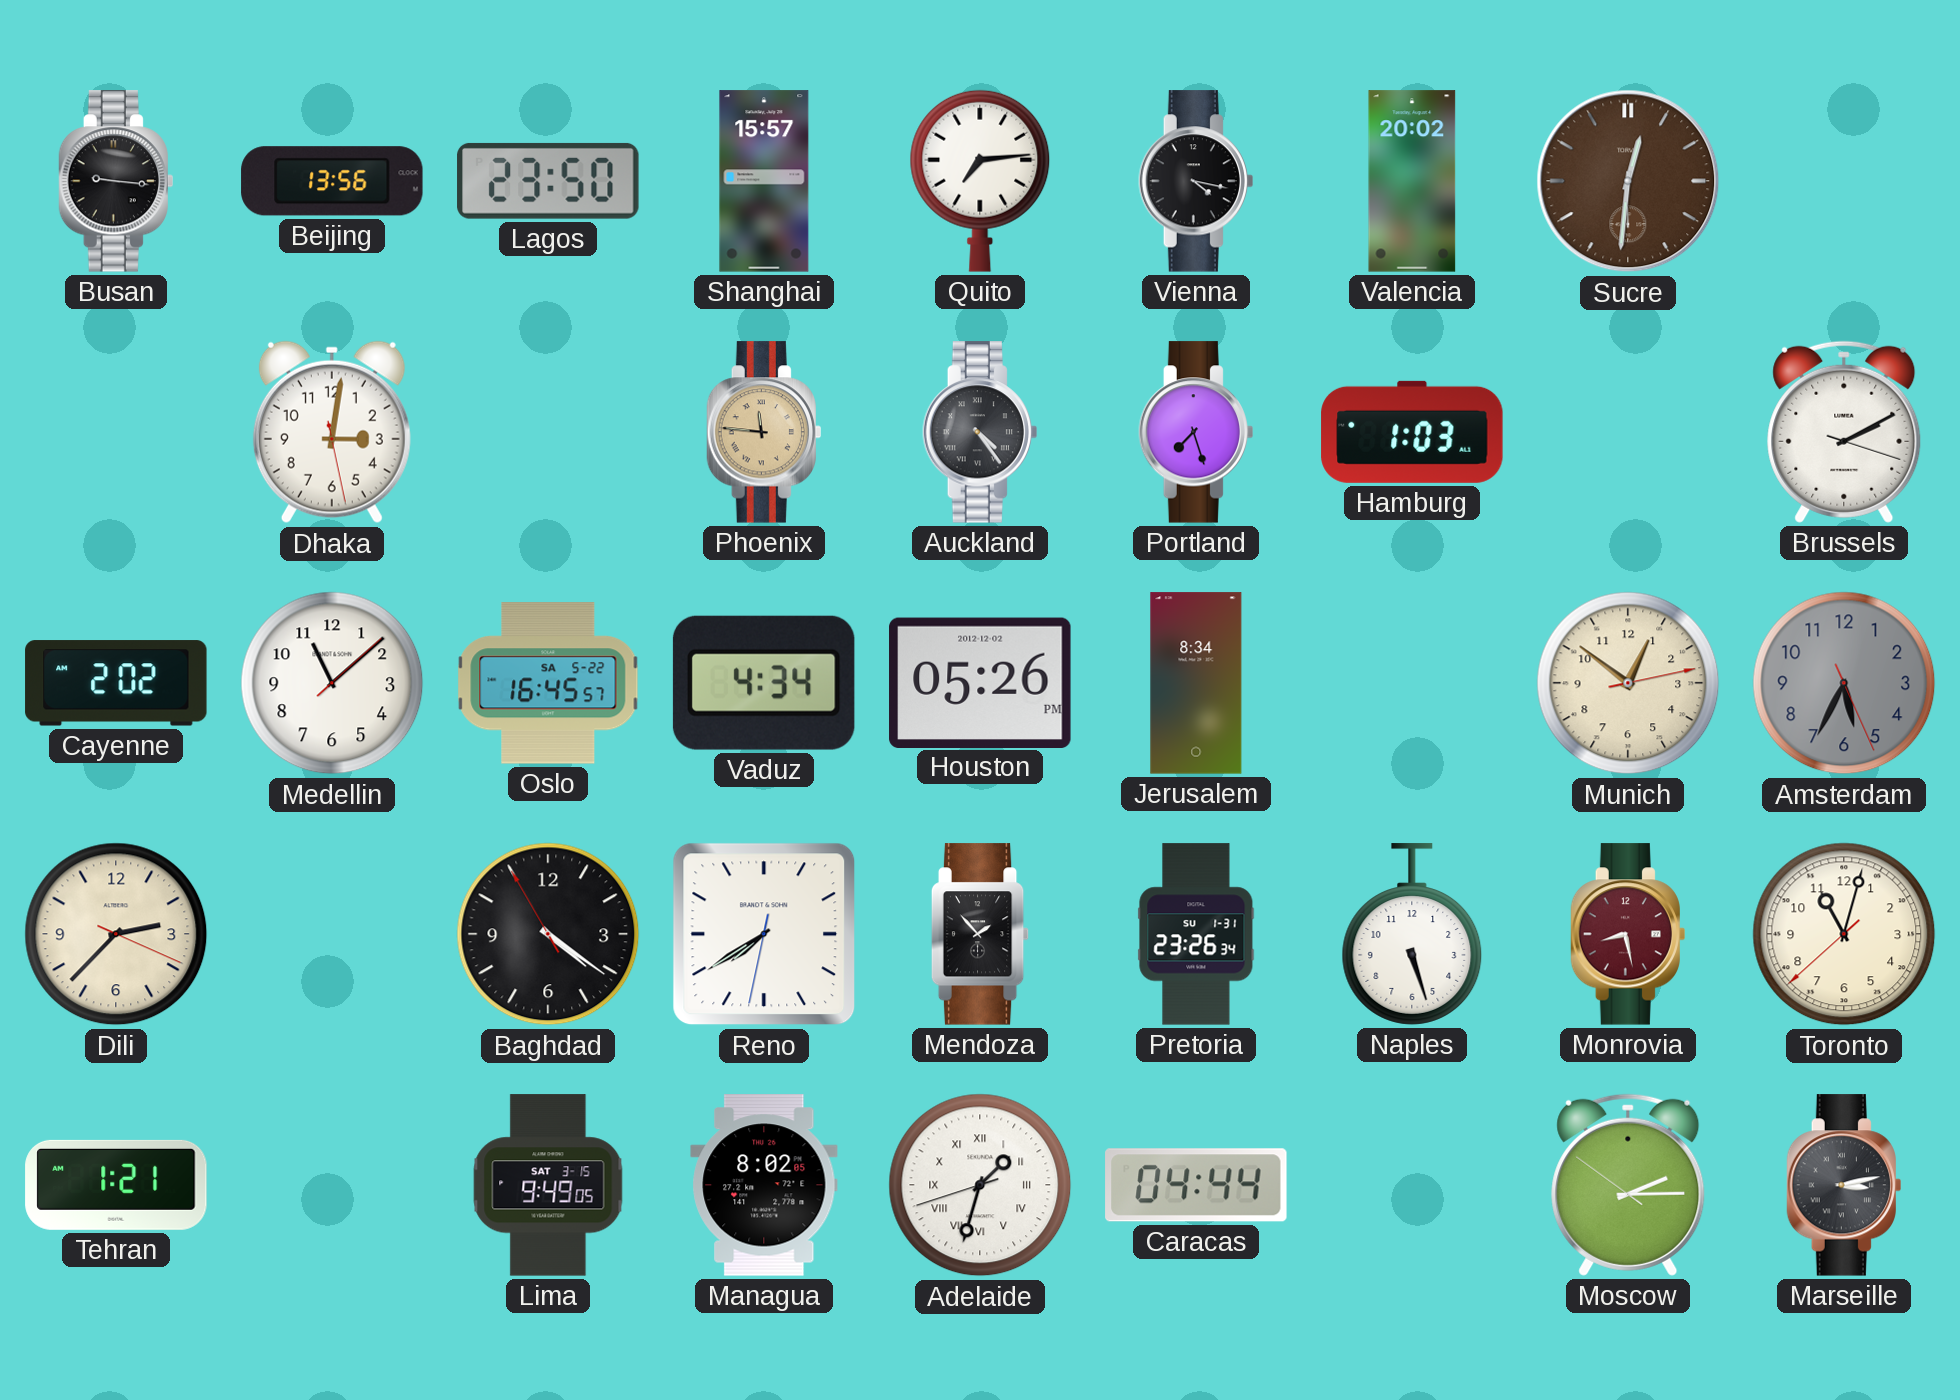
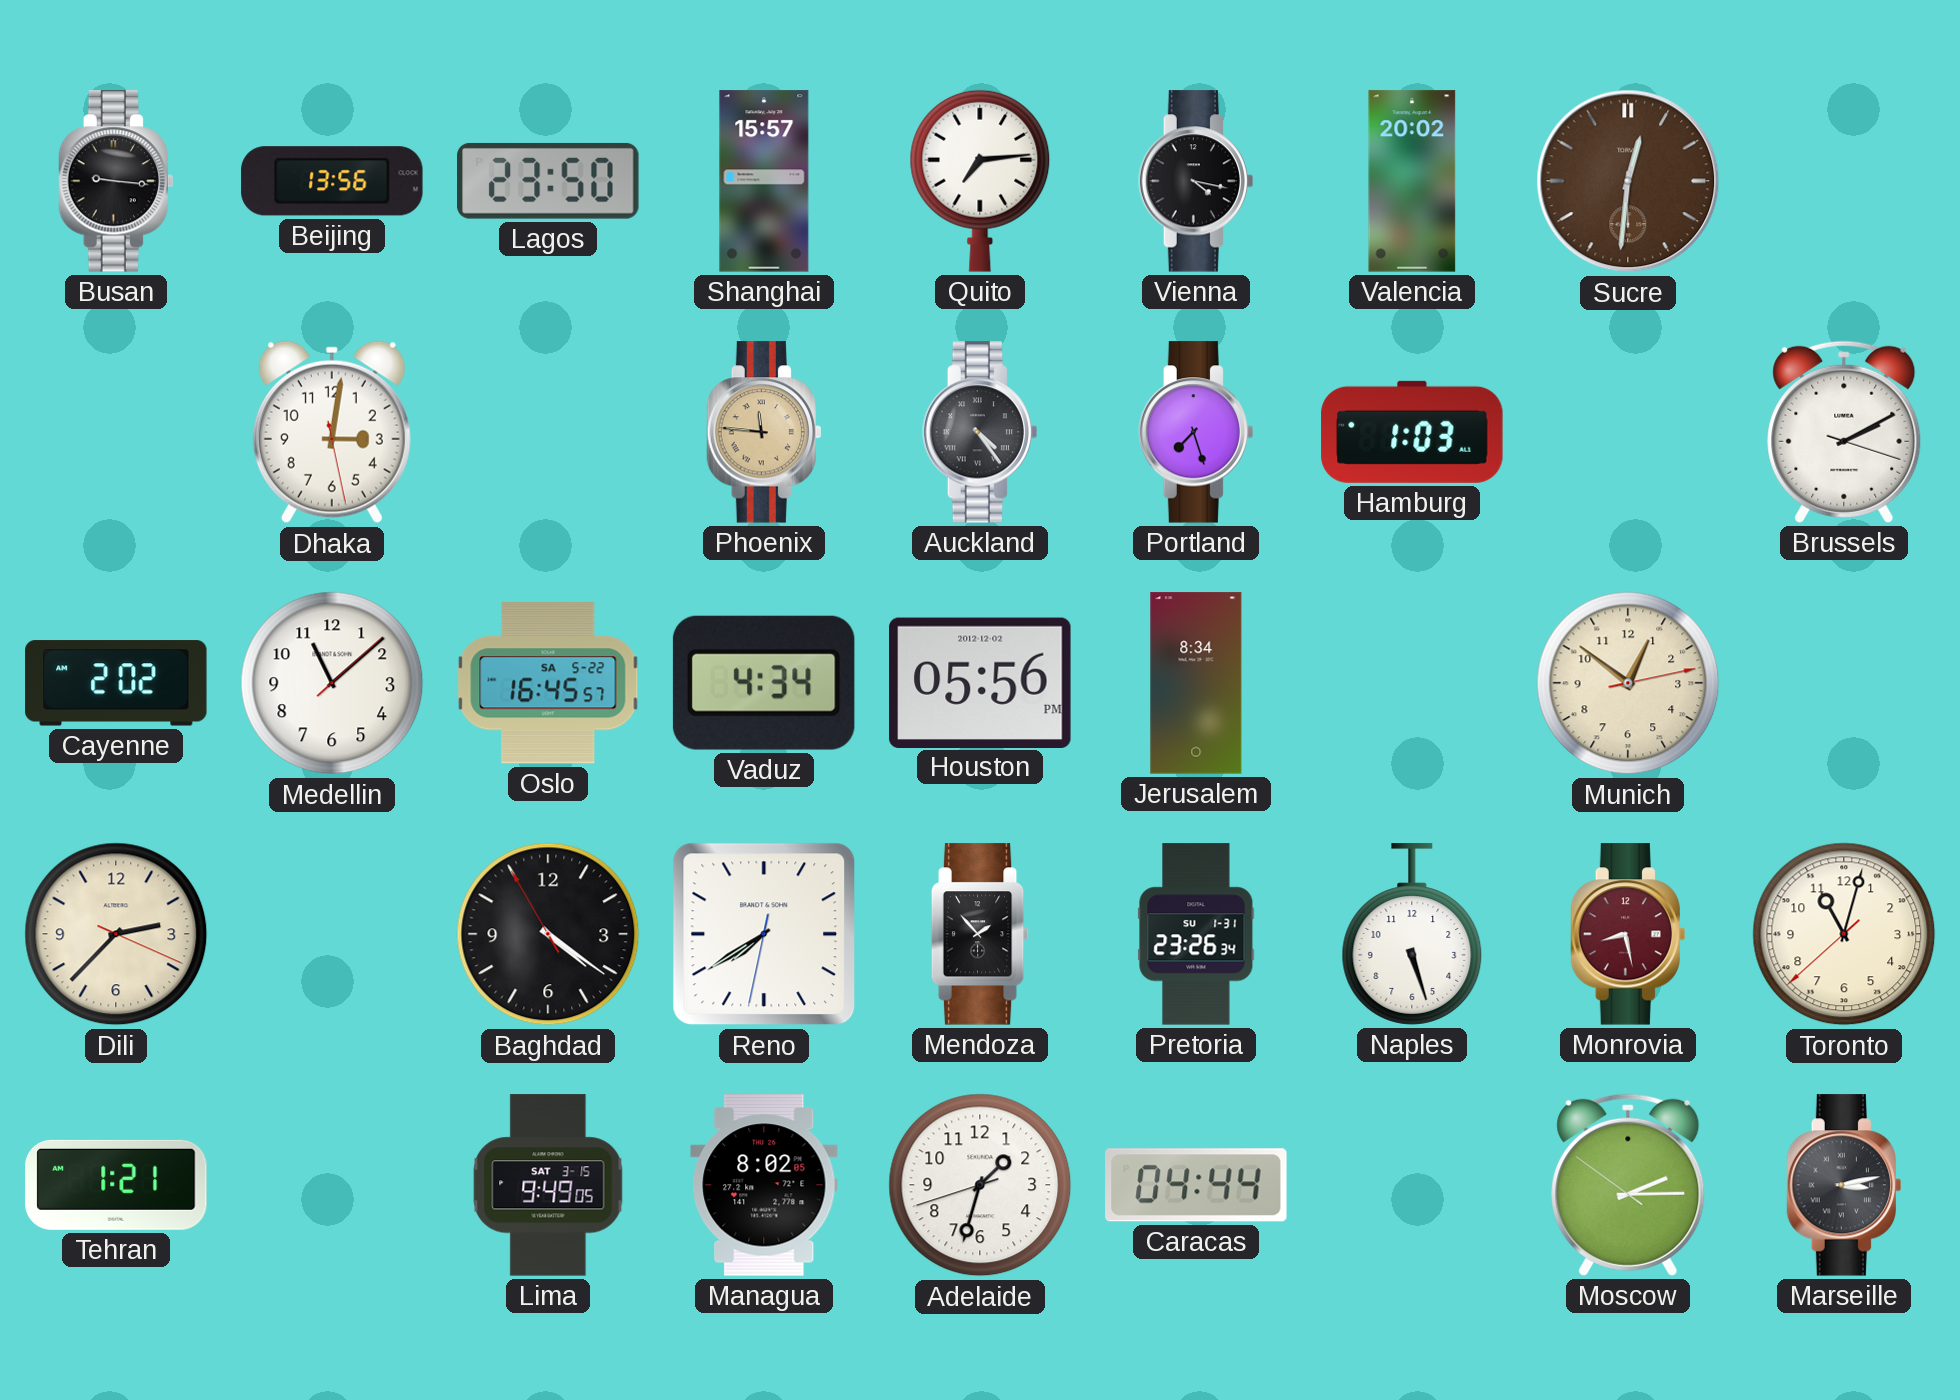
Houston: 05:26 -> 05:56
Amsterdam: 5:34 -> none
Adelaide numerals: Roman -> Arabic
